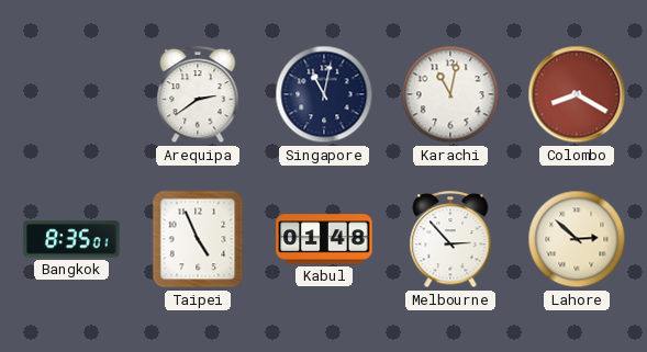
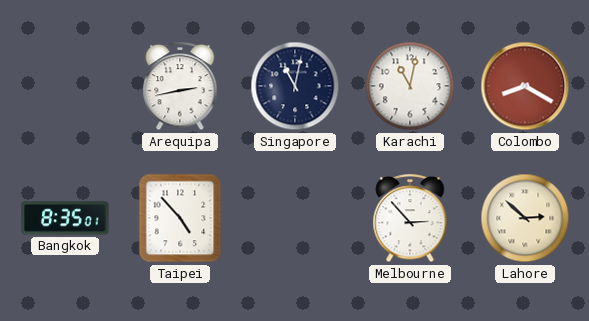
Arequipa: 2:39 -> 2:43
Taipei: 4:56 -> 4:53
Kabul: 01:48 -> none
